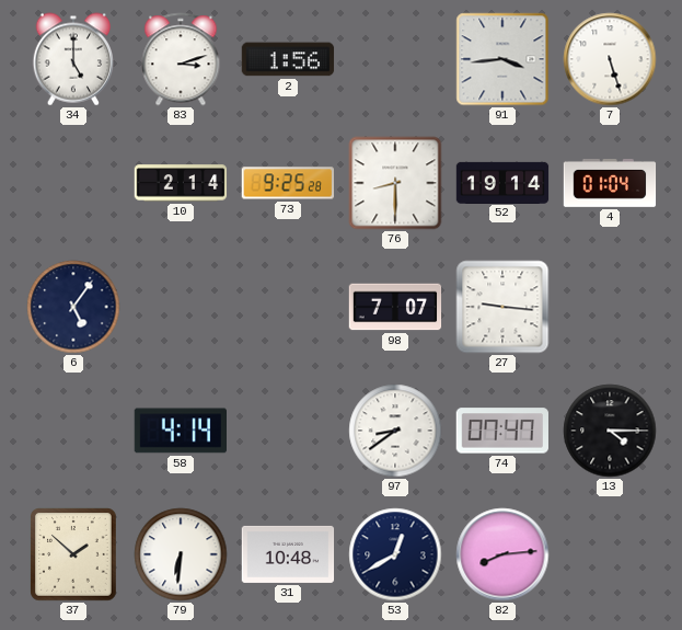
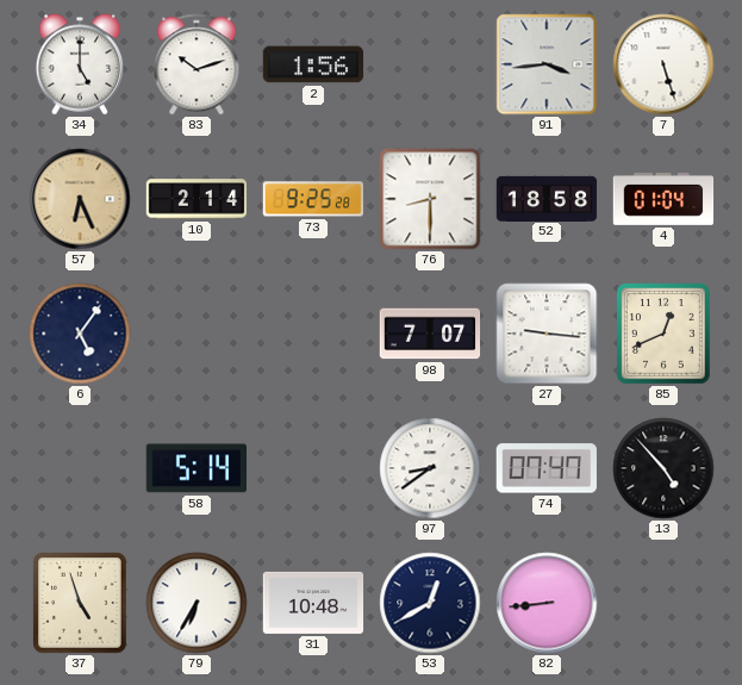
83: 3:12 -> 10:12
57: none -> 6:26
52: 19:14 -> 18:58
85: none -> 12:41
58: 4:14 -> 5:14
13: 4:15 -> 4:53
37: 1:52 -> 4:57
79: 6:31 -> 6:35
82: 8:14 -> 8:44
